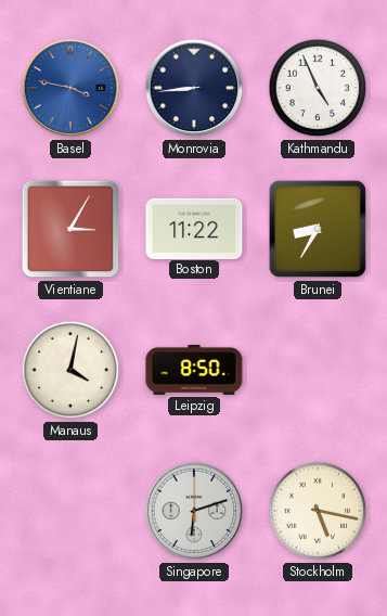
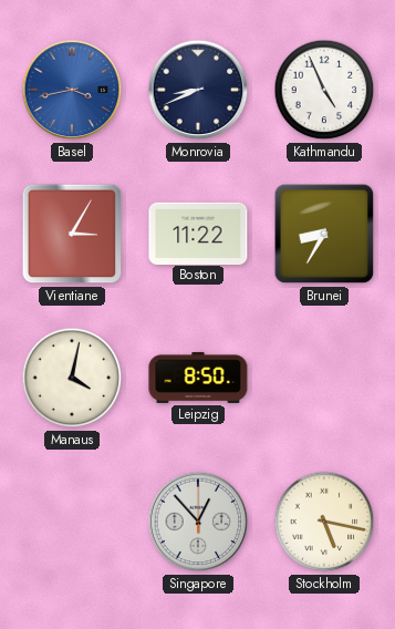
Basel: 3:47 -> 3:43
Monrovia: 8:44 -> 8:41
Singapore: 6:12 -> 12:53
